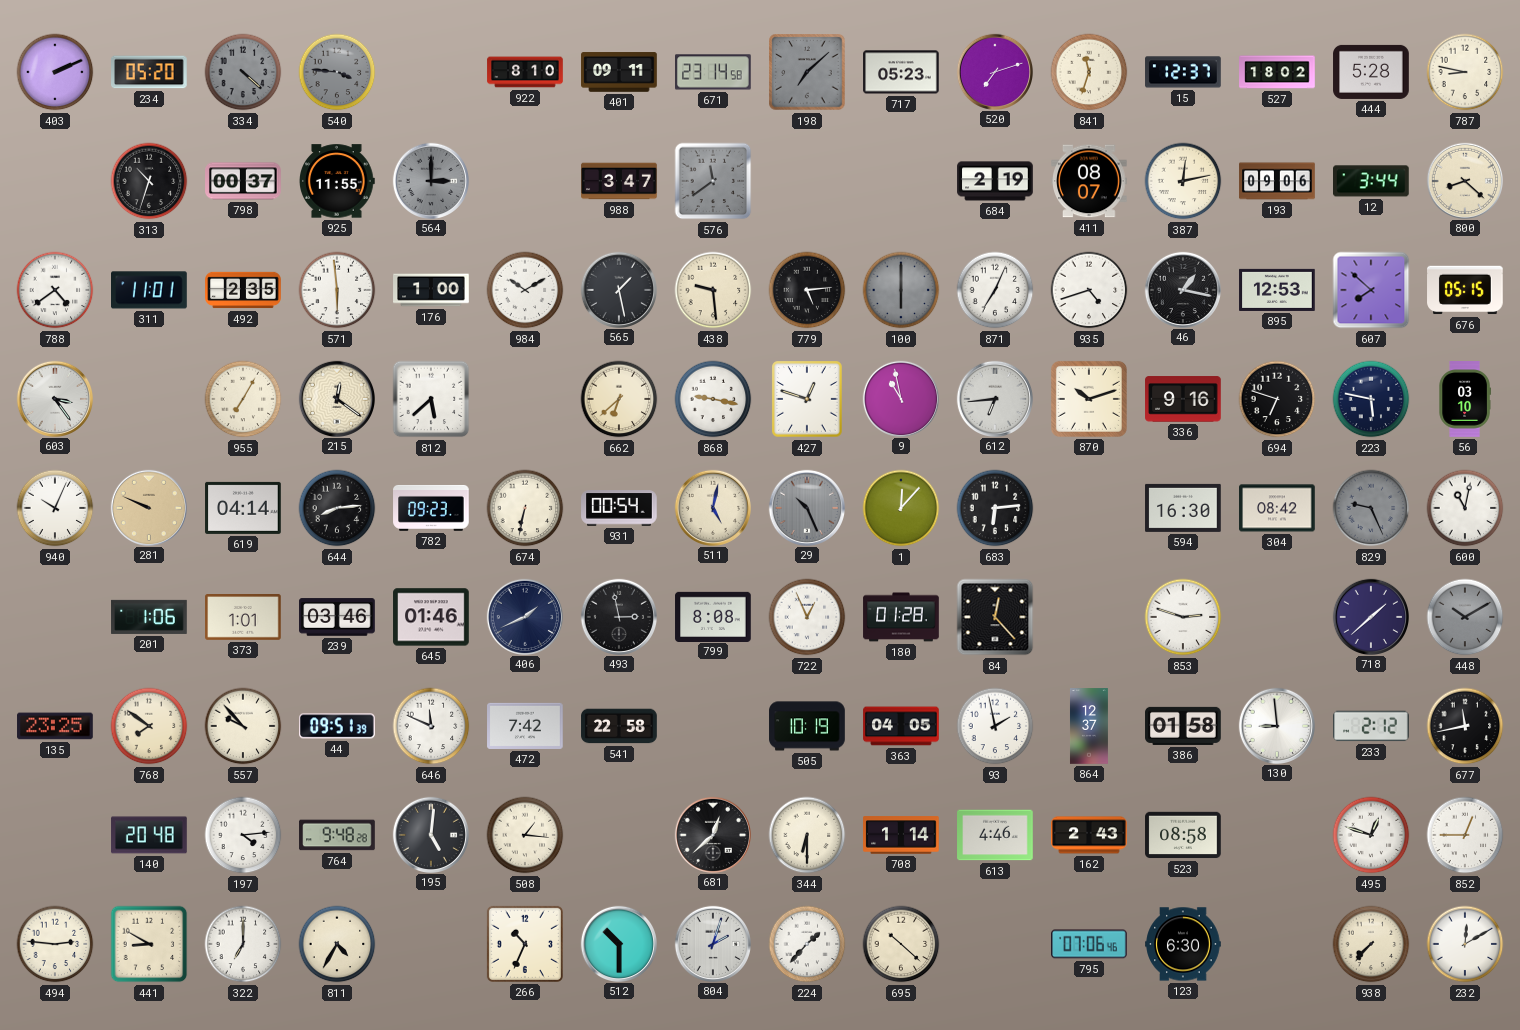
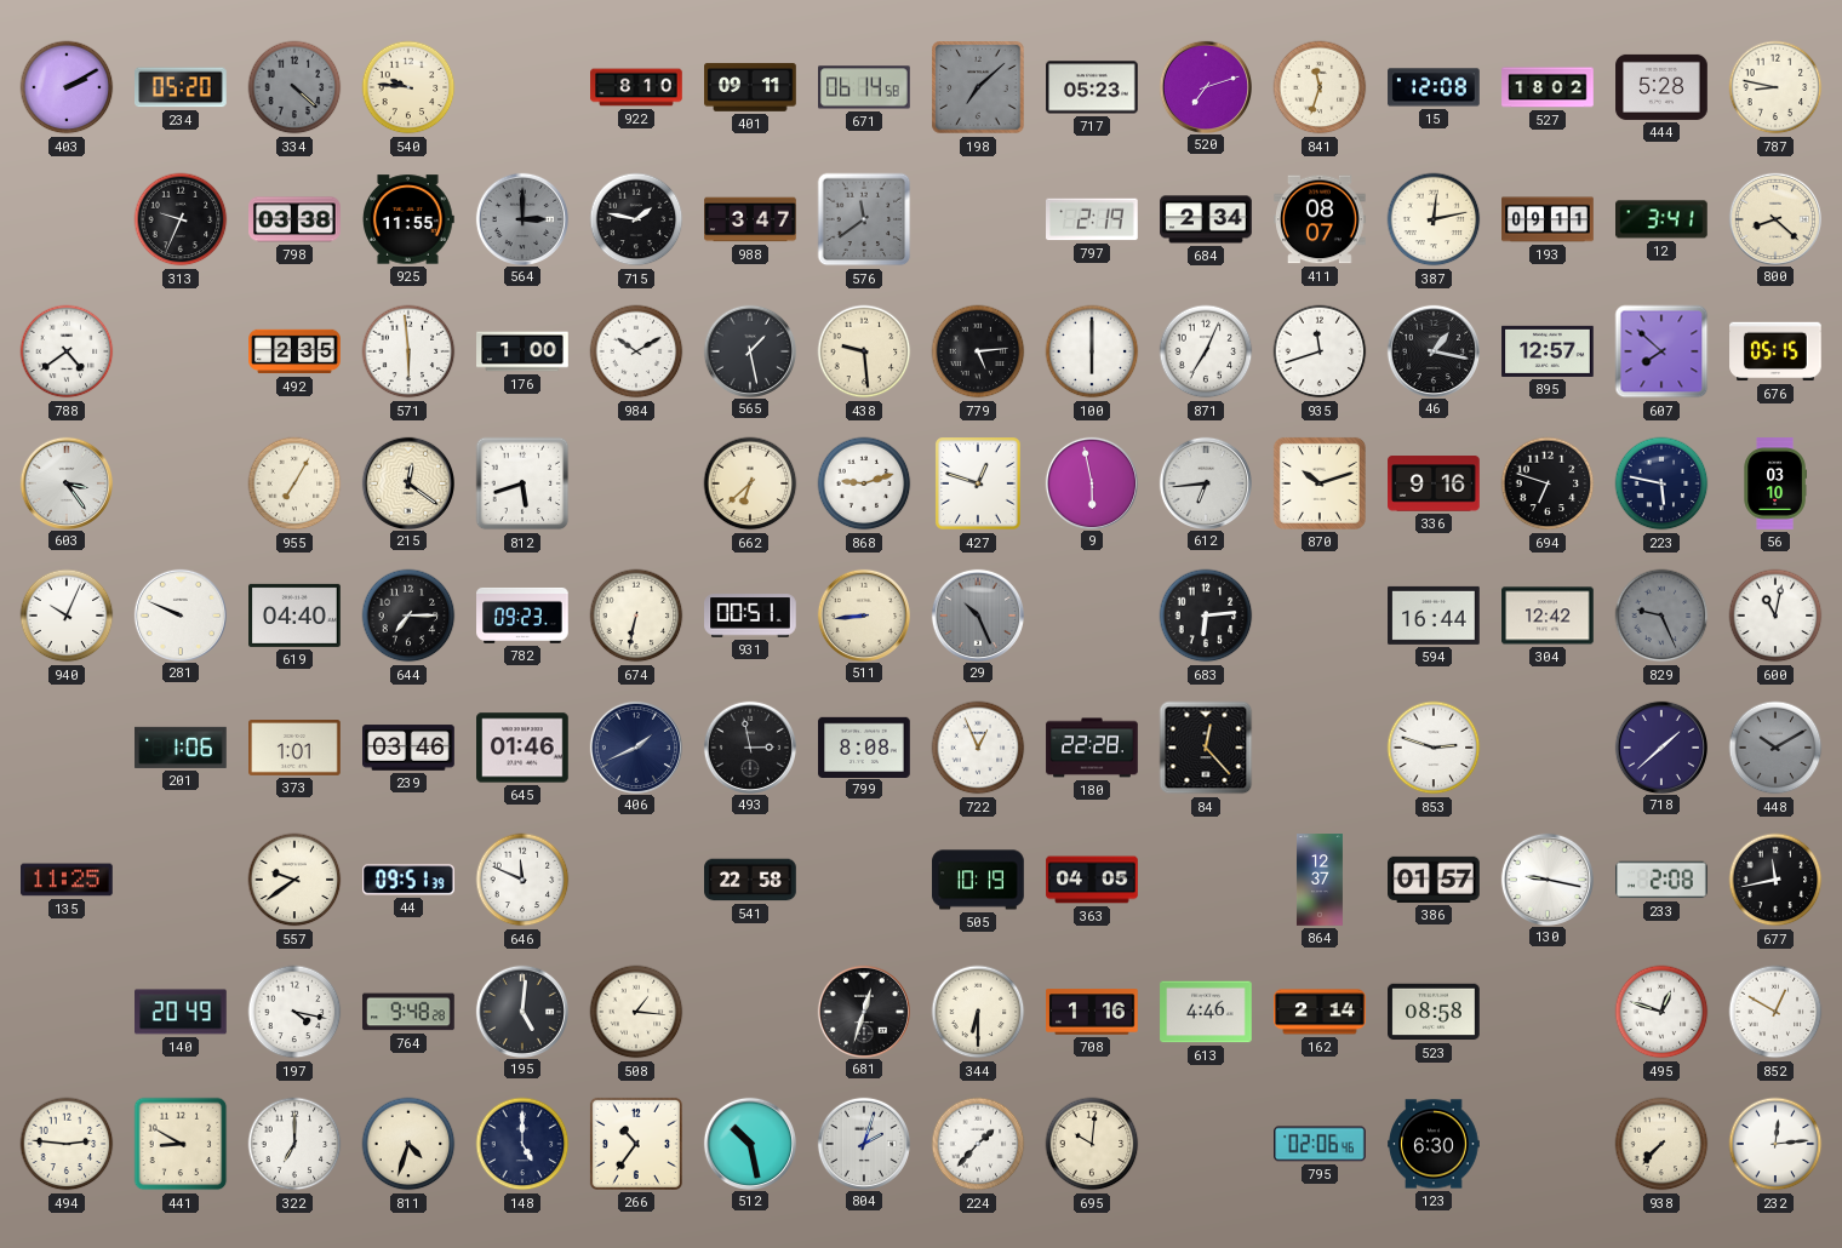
403: 2:11 -> 2:10
540: 3:46 -> 9:46
540 dial: grey -> cream
671: 23:14 -> 06:14
15: 12:37 -> 12:08
313: 10:33 -> 9:34
798: 00:37 -> 03:38
715: none -> 1:47
797: none -> 2:19
684: 2:19 -> 2:34
193: 09:06 -> 09:11
12: 3:44 -> 3:41
311: 11:01 -> none
100 dial: grey -> white
935: 4:42 -> 11:42
895: 12:53 -> 12:57
812: 5:38 -> 5:42
868: 9:17 -> 9:12
9: 10:58 -> 5:58
281 dial: champagne -> white
619: 04:14 -> 04:40
644: 8:14 -> 7:15
931: 00:54 -> 00:51
511: 5:02 -> 8:44
1: 12:07 -> none
594: 16:30 -> 16:44
304: 08:42 -> 12:42
180: 01:28 -> 22:28
135: 23:25 -> 11:25
768: 7:51 -> none
557: 9:53 -> 9:39
472: 7:42 -> none
93: 1:58 -> none
386: 01:58 -> 01:57
130: 8:59 -> 9:17
233: 2:12 -> 2:08
140: 20:48 -> 20:49
197: 4:14 -> 4:17
681: 12:38 -> 12:33
708: 1:14 -> 1:16
162: 2:43 -> 2:14
852: 12:45 -> 12:50
811: 4:35 -> 4:33
148: none -> 5:00
266: 10:34 -> 10:36
512: 10:30 -> 10:28
695: 10:22 -> 10:01
795: 07:06 -> 02:06
232: 12:10 -> 12:14
